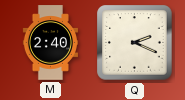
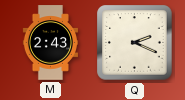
M: 2:40 -> 2:43
